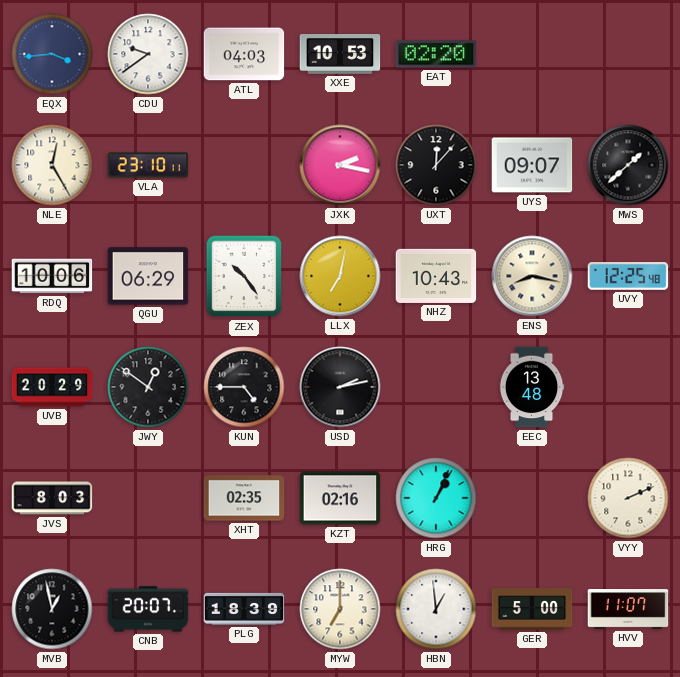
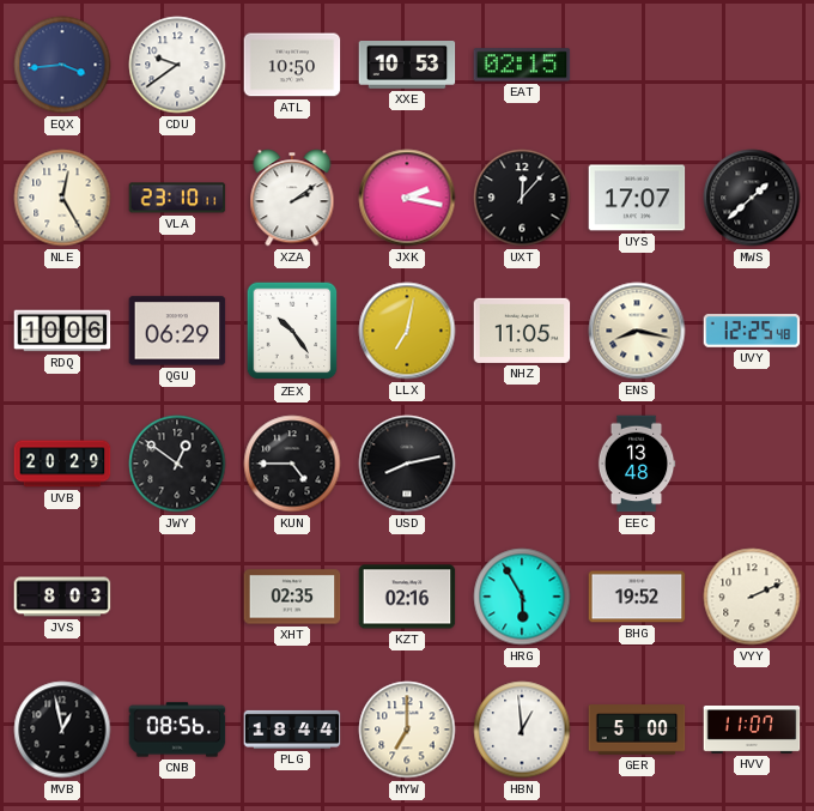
ATL: 04:03 -> 10:50
EAT: 02:20 -> 02:15
XZA: none -> 2:09
UYS: 09:07 -> 17:07
NHZ: 10:43 -> 11:05
USD: 2:13 -> 8:13
HRG: 1:04 -> 5:55
BHG: none -> 19:52
CNB: 20:07 -> 08:56
PLG: 18:39 -> 18:44
